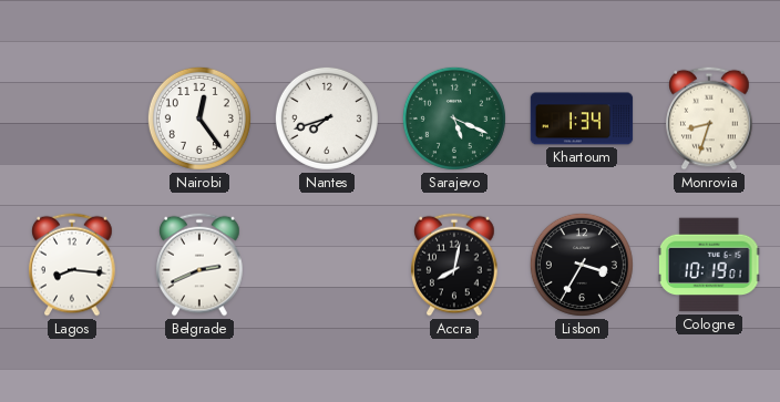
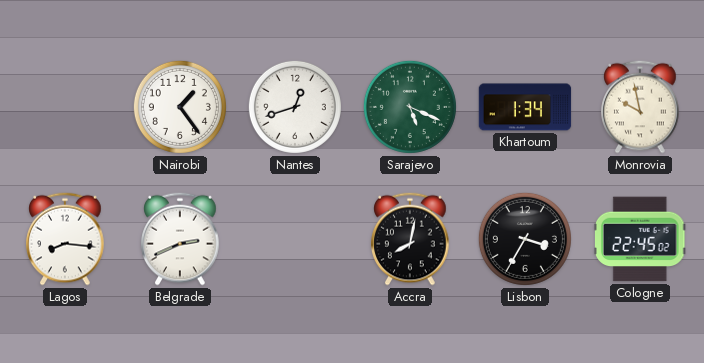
Nairobi: 12:24 -> 1:24
Nantes: 7:42 -> 12:42
Monrovia: 8:33 -> 9:58
Cologne: 10:19 -> 22:45
